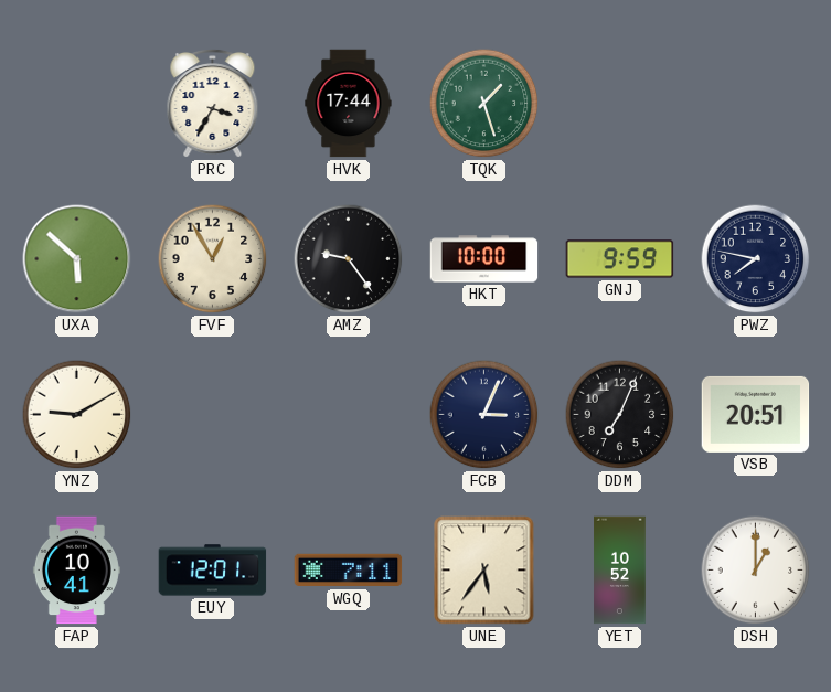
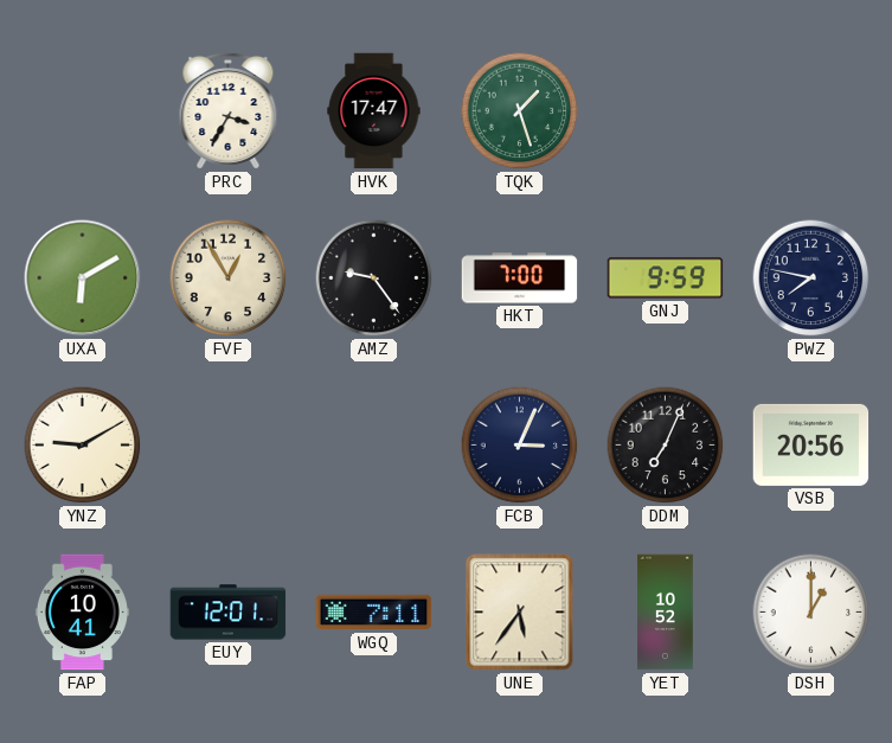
HVK: 17:44 -> 17:47
UXA: 5:52 -> 6:10
HKT: 10:00 -> 7:00
VSB: 20:51 -> 20:56
